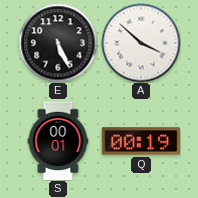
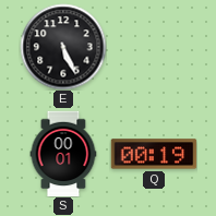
A: 3:52 -> none
